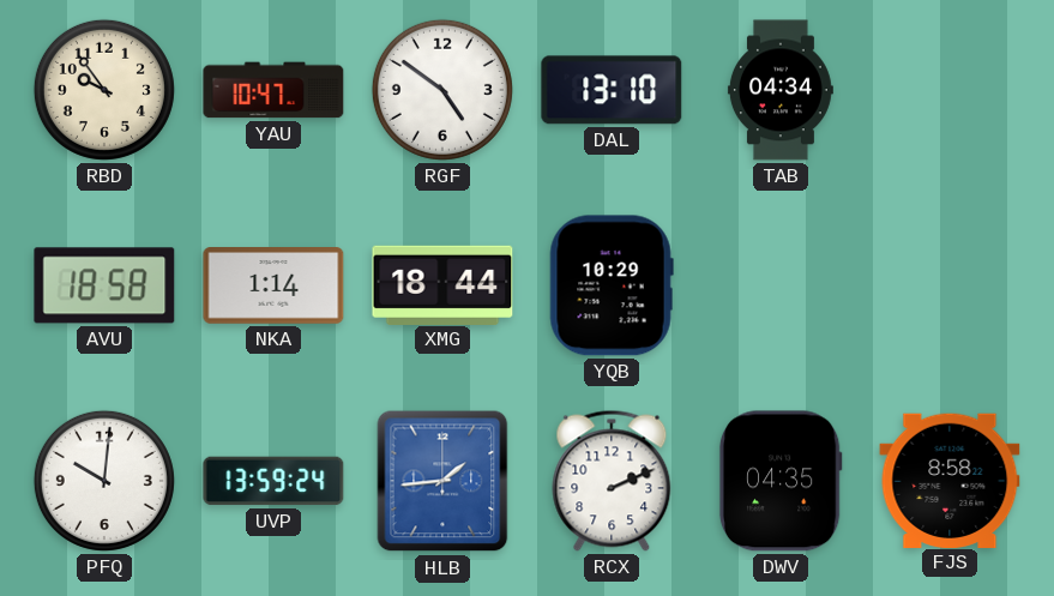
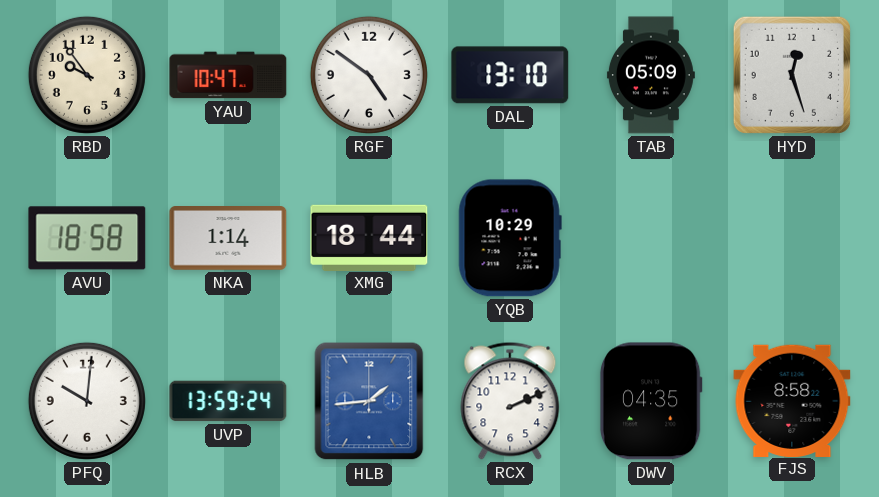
TAB: 04:34 -> 05:09
HYD: none -> 12:27
